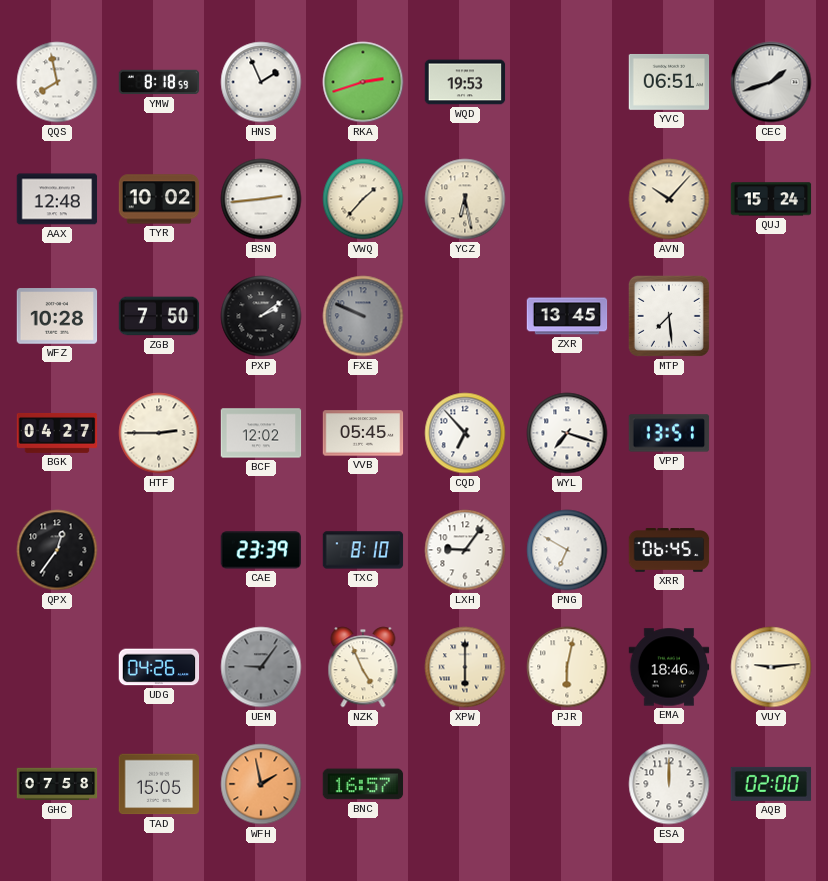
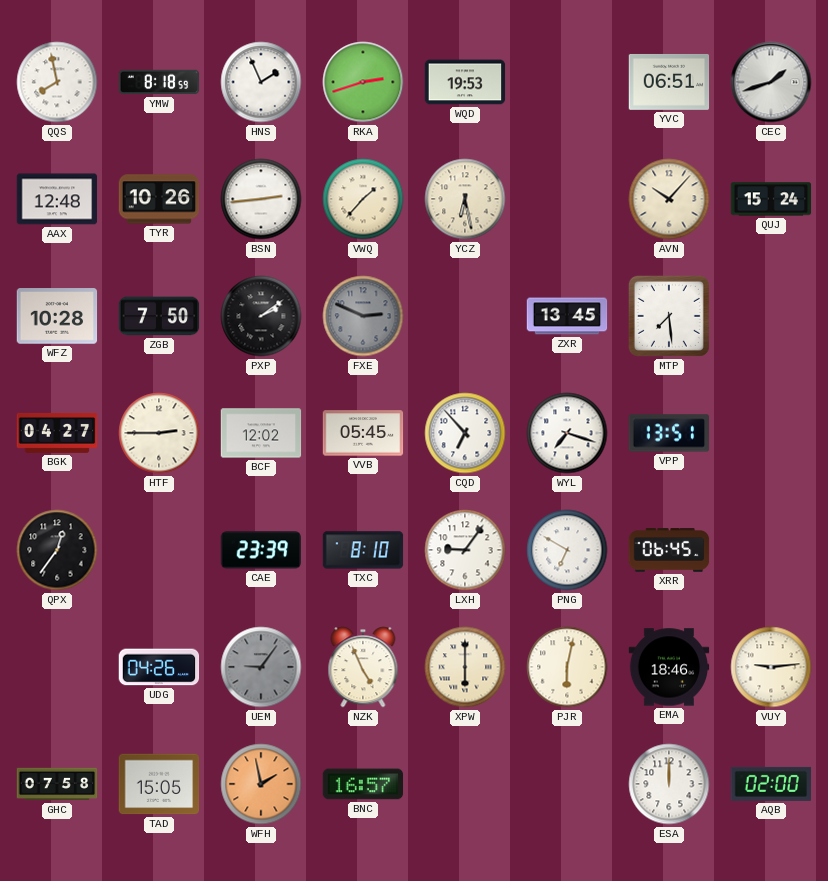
TYR: 10:02 -> 10:26
FXE: 9:49 -> 2:49
